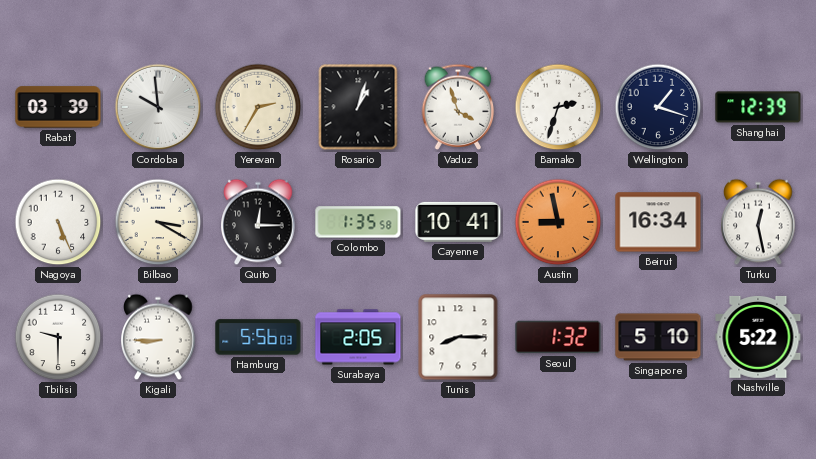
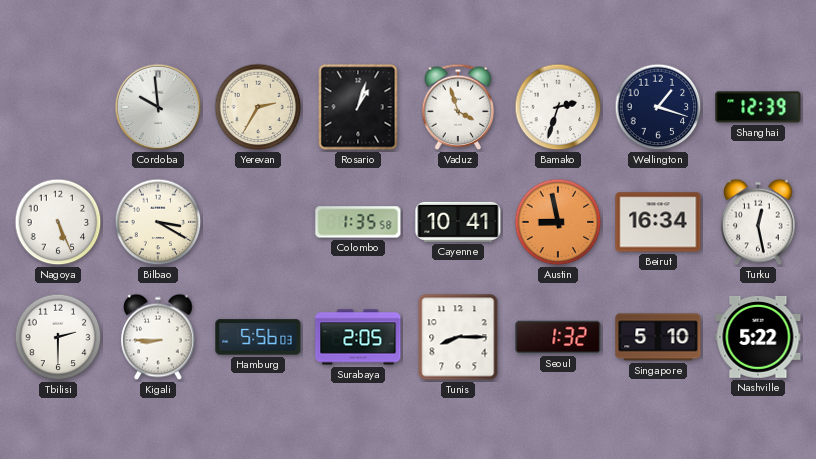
Rabat: 03:39 -> none
Quito: 12:15 -> none
Tbilisi: 9:30 -> 2:30
